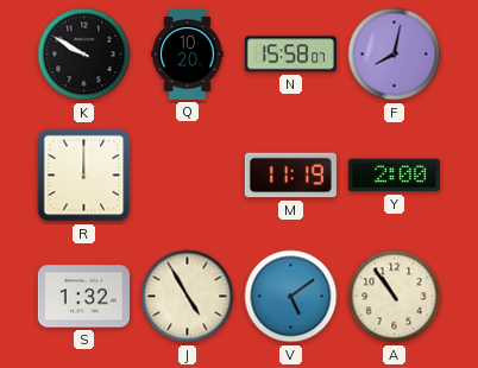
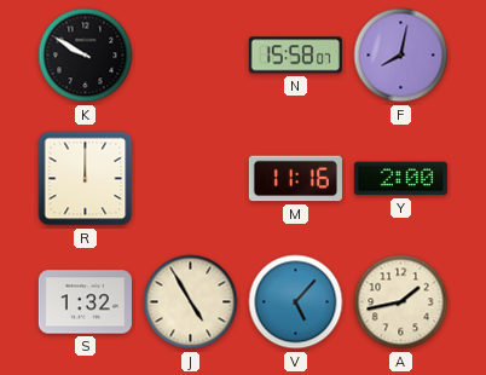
Q: 10:20 -> none
M: 11:19 -> 11:16
V: 5:09 -> 5:07
A: 10:54 -> 1:43
